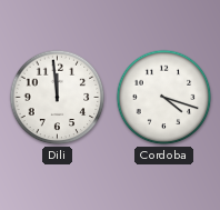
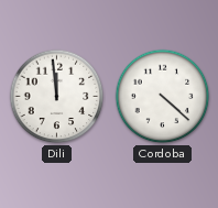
Cordoba: 4:18 -> 4:22
